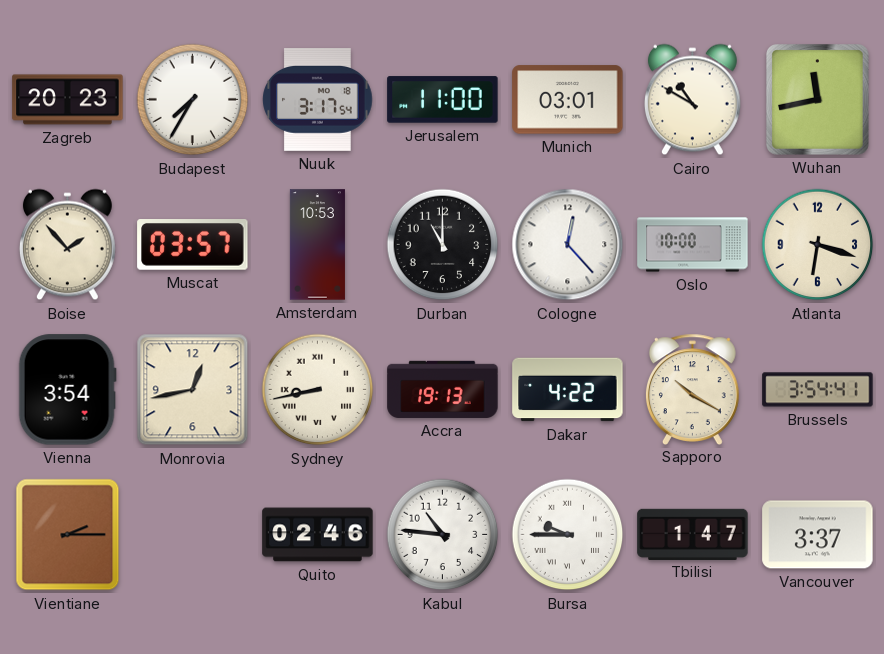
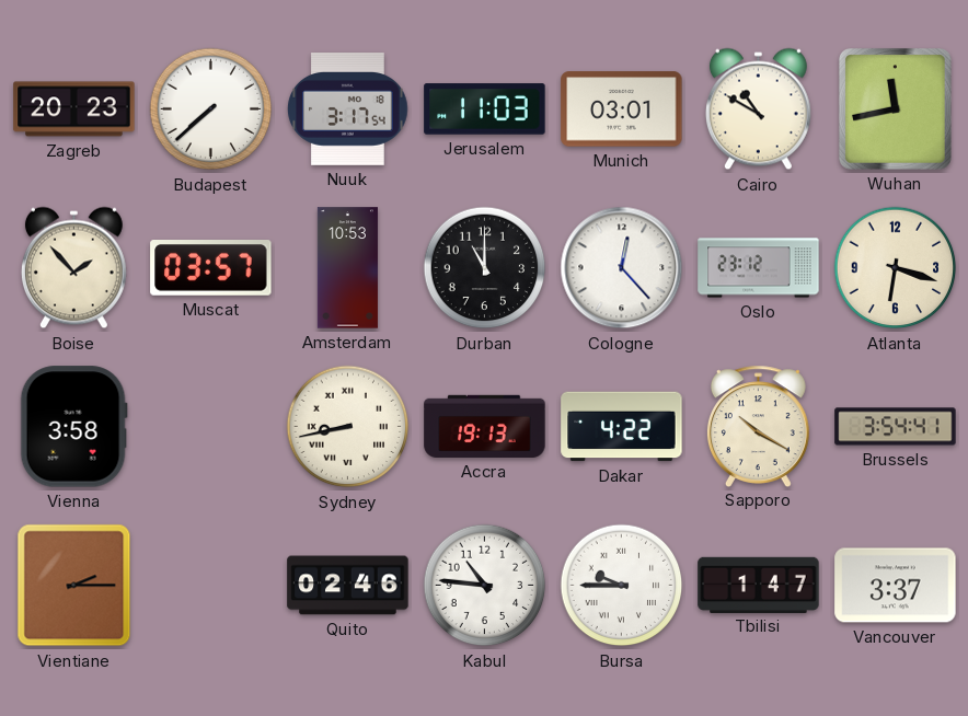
Budapest: 7:35 -> 7:38
Jerusalem: 11:00 -> 11:03
Oslo: 10:00 -> 23:12
Vienna: 3:54 -> 3:58
Monrovia: 12:43 -> none
